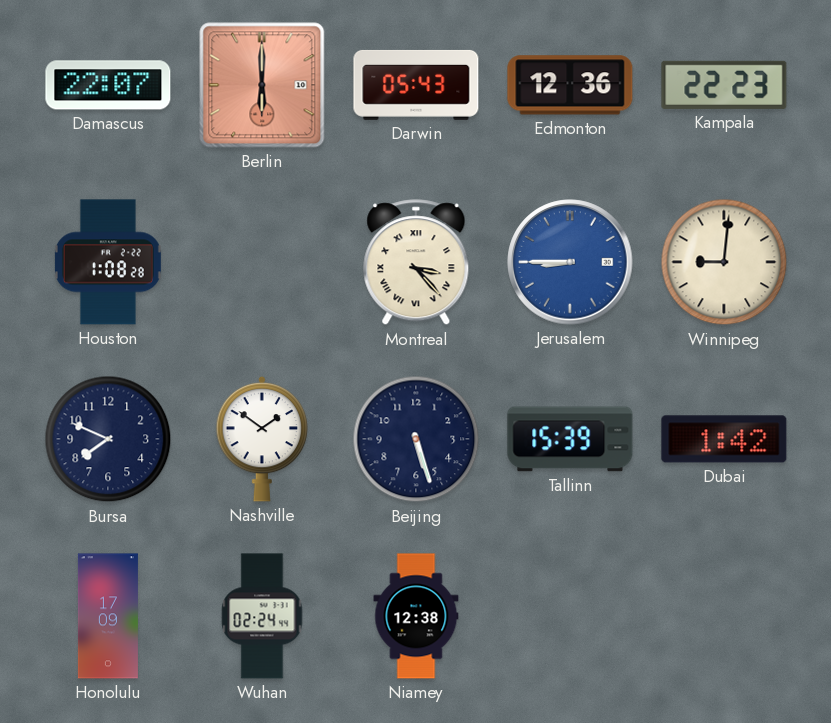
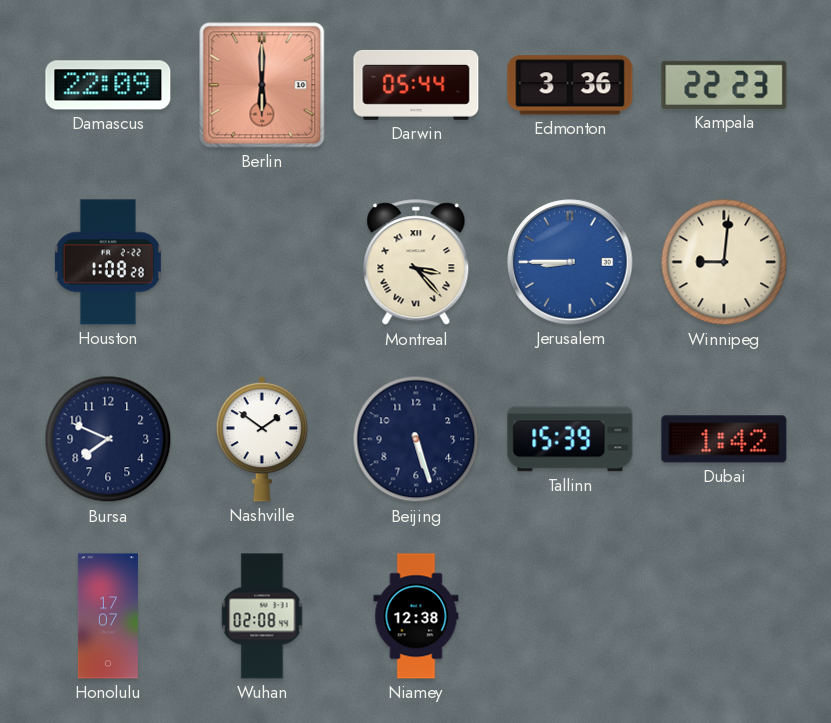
Damascus: 22:07 -> 22:09
Darwin: 05:43 -> 05:44
Edmonton: 12:36 -> 3:36
Honolulu: 17:09 -> 17:07
Wuhan: 02:24 -> 02:08
